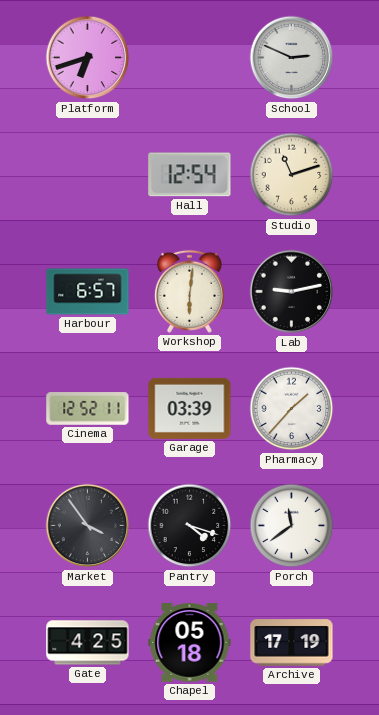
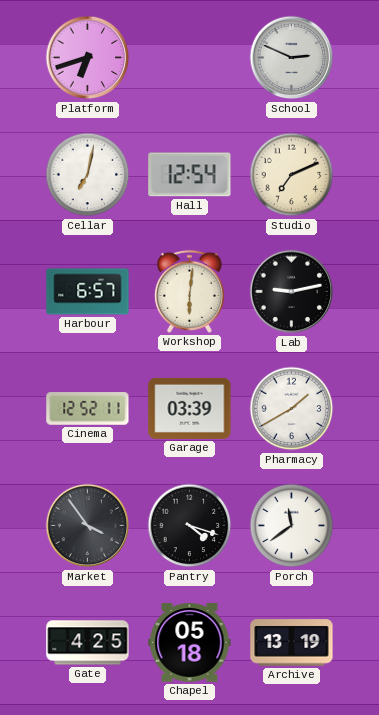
Cellar: none -> 7:02
Studio: 11:12 -> 7:11
Pharmacy: 1:37 -> 1:40
Archive: 17:19 -> 13:19
